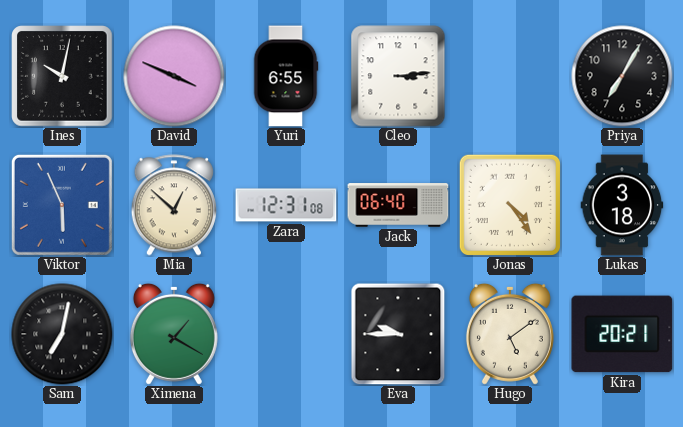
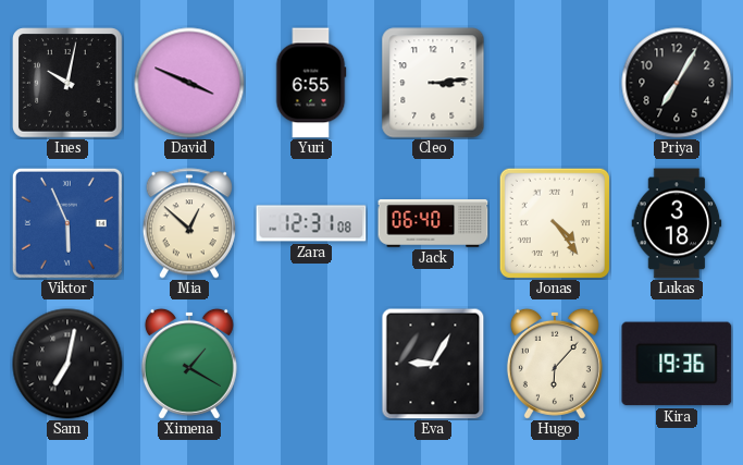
Eva: 9:45 -> 9:05
Hugo: 5:09 -> 6:07
Kira: 20:21 -> 19:36
